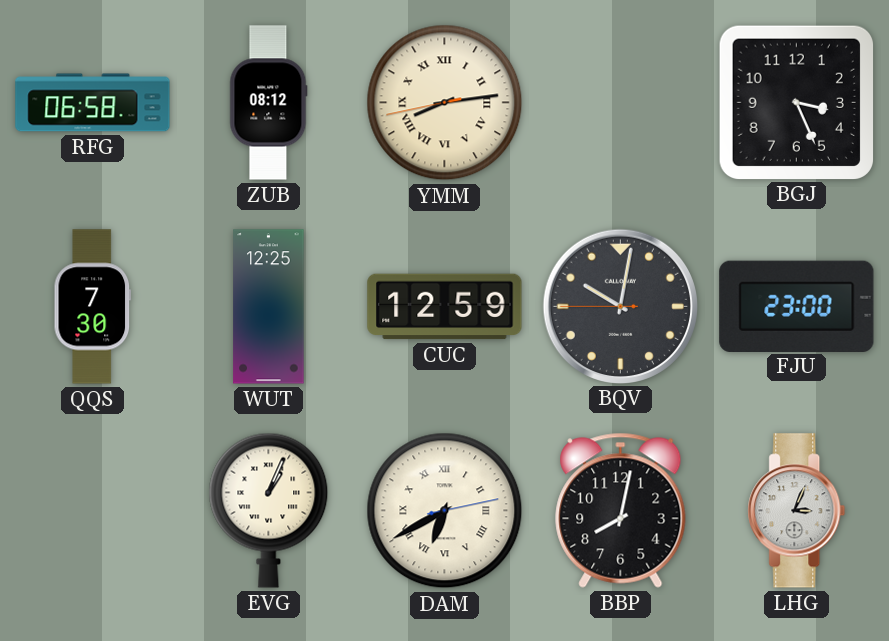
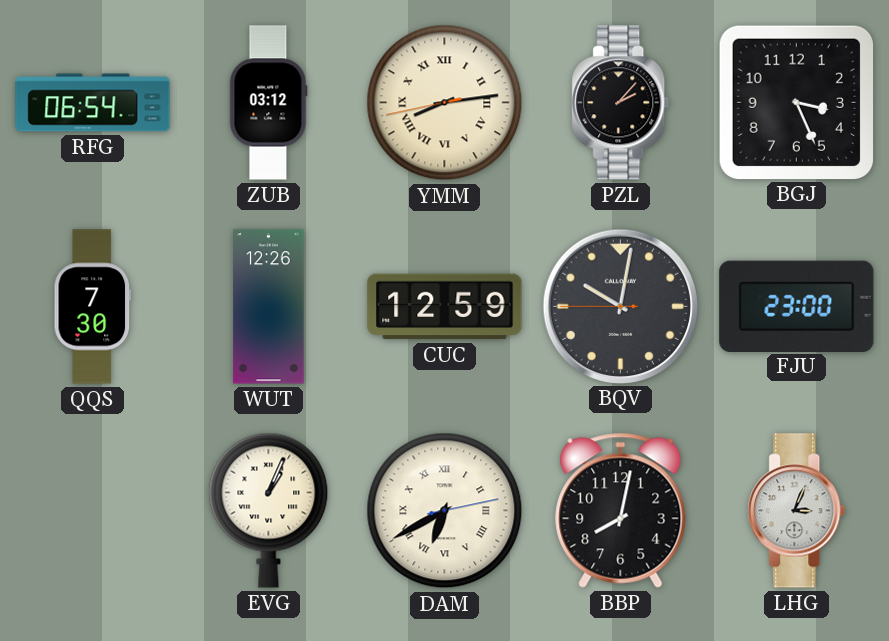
RFG: 06:58 -> 06:54
ZUB: 08:12 -> 03:12
PZL: none -> 2:07
WUT: 12:25 -> 12:26
